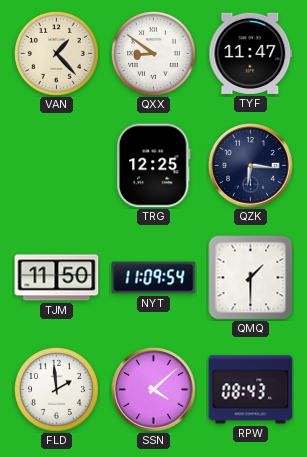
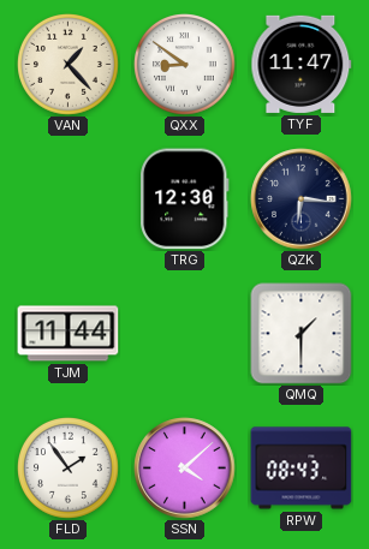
TRG: 12:25 -> 12:30
TJM: 11:50 -> 11:44
NYT: 11:09 -> none
FLD: 1:59 -> 1:54
